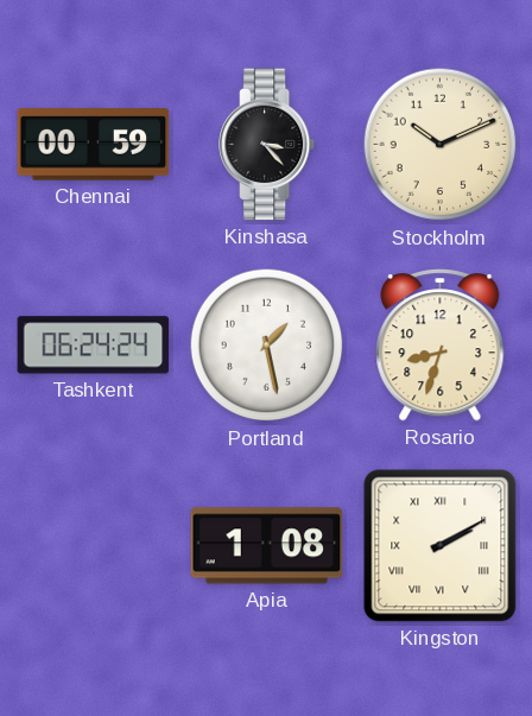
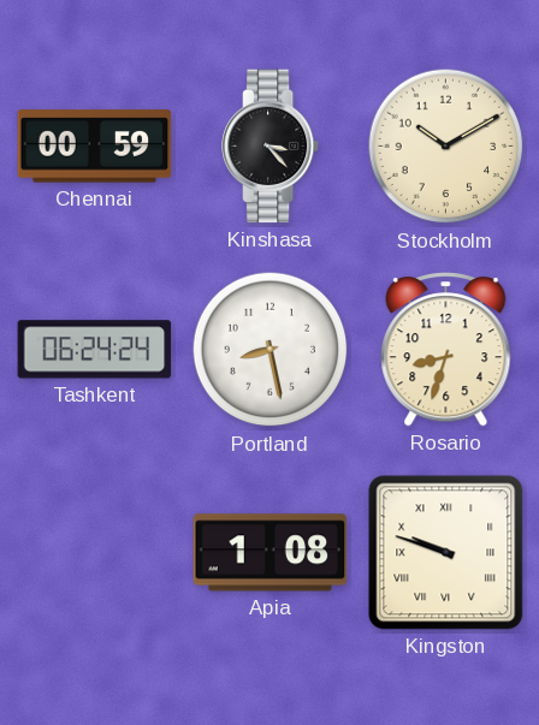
Stockholm: 10:11 -> 10:10
Portland: 1:28 -> 8:28
Kingston: 2:10 -> 9:48
